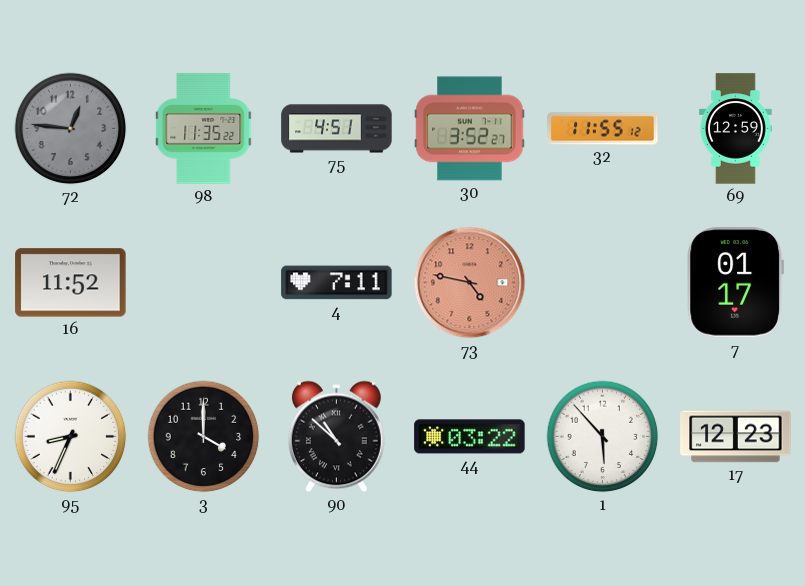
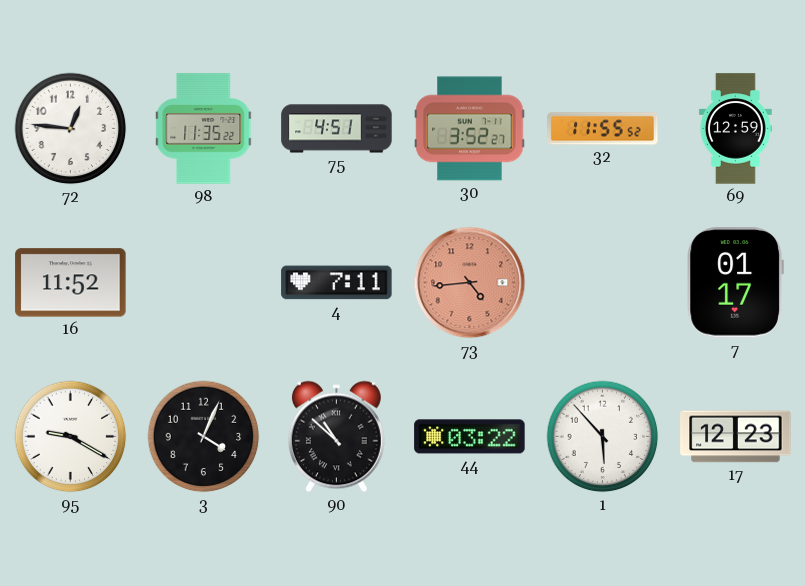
72 dial: grey -> white
32: 11:55:12 -> 11:55:52
73: 4:47 -> 4:44
95: 8:34 -> 9:20
3: 4:00 -> 4:04
